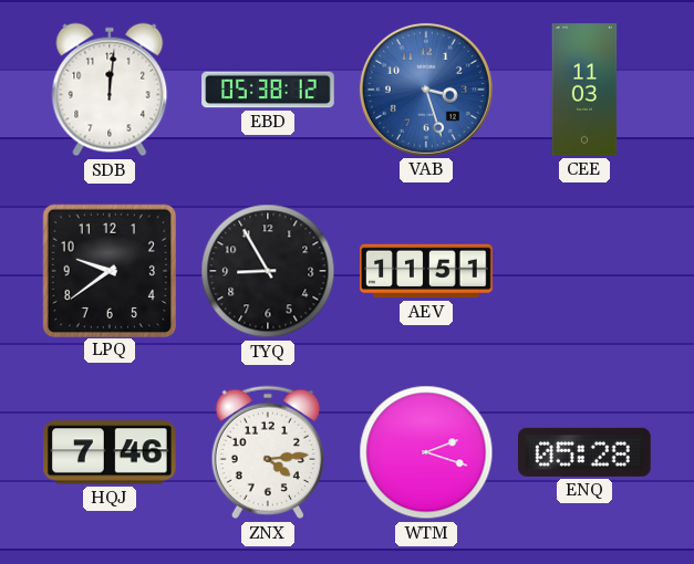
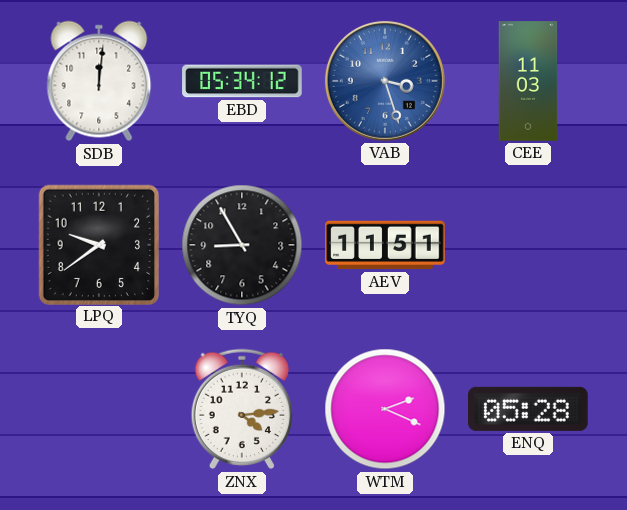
EBD: 05:38 -> 05:34
HQJ: 7:46 -> none
WTM: 2:18 -> 2:19
